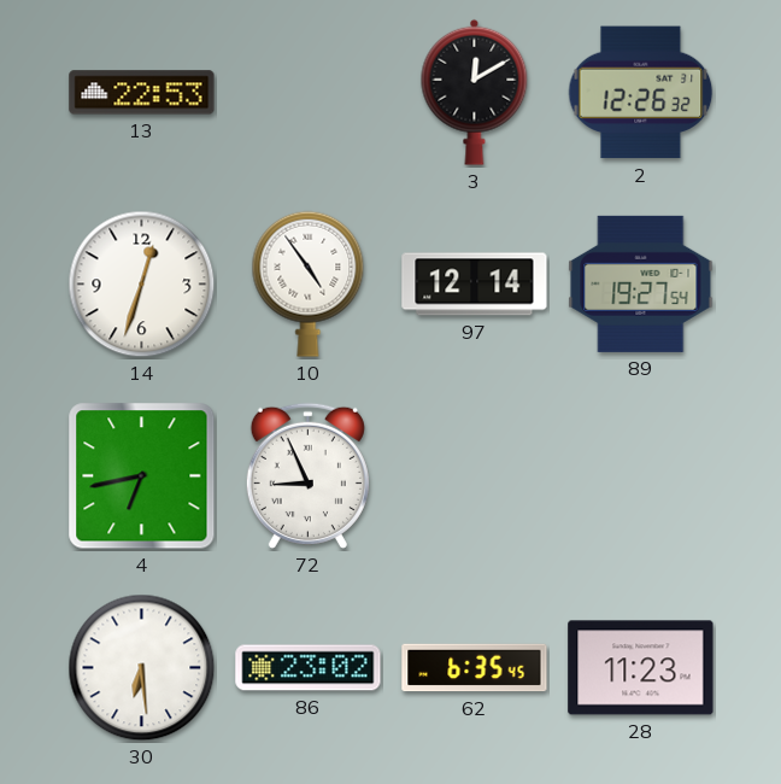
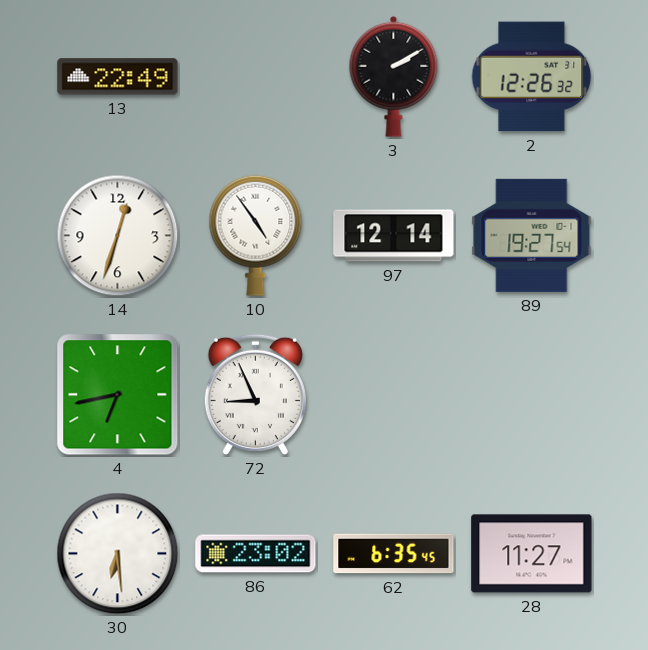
13: 22:53 -> 22:49
3: 12:10 -> 2:10
28: 11:23 -> 11:27
